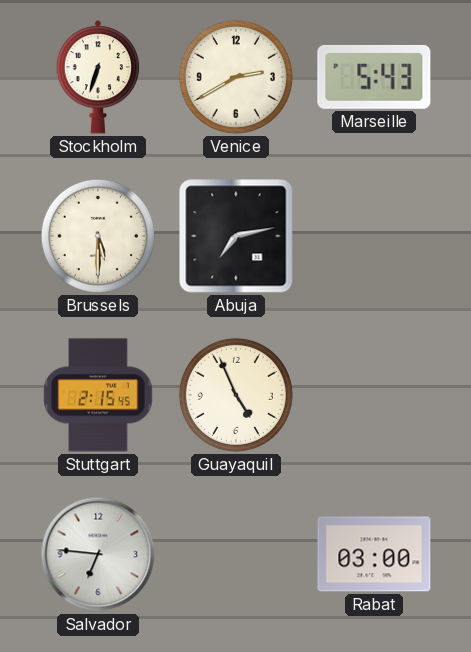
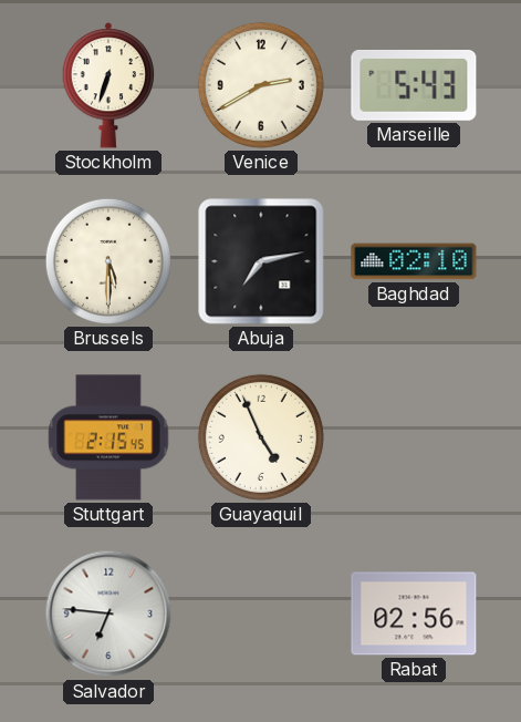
Baghdad: none -> 02:10
Rabat: 03:00 -> 02:56
